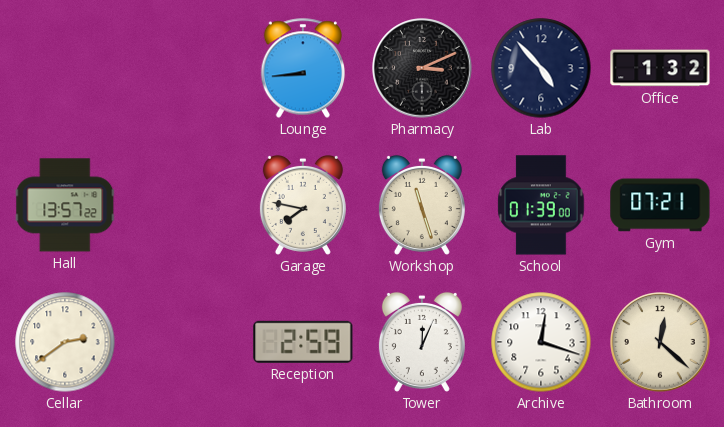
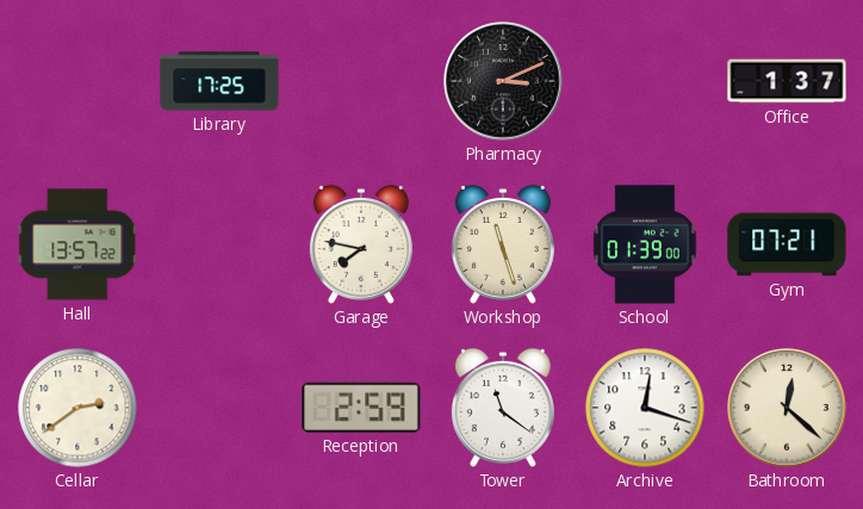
Library: none -> 17:25
Lounge: 8:44 -> none
Lab: 4:53 -> none
Office: 1:32 -> 1:37
Tower: 12:04 -> 11:21
